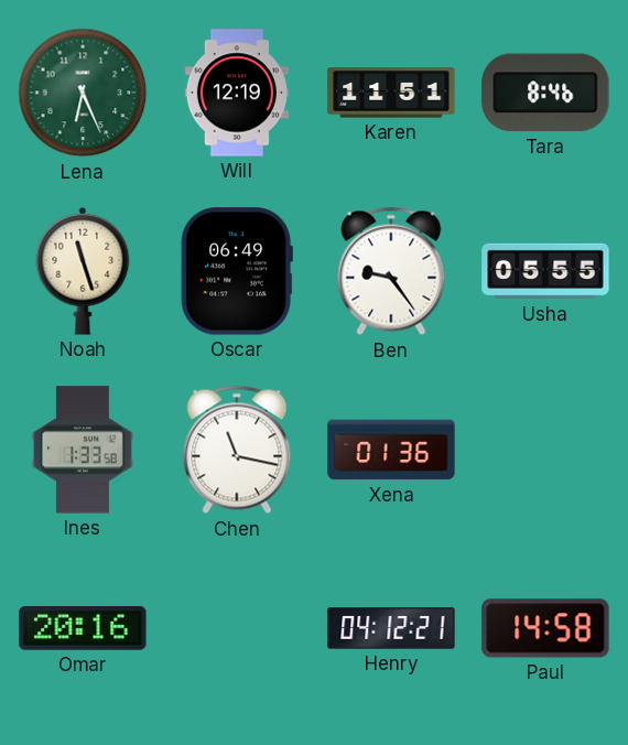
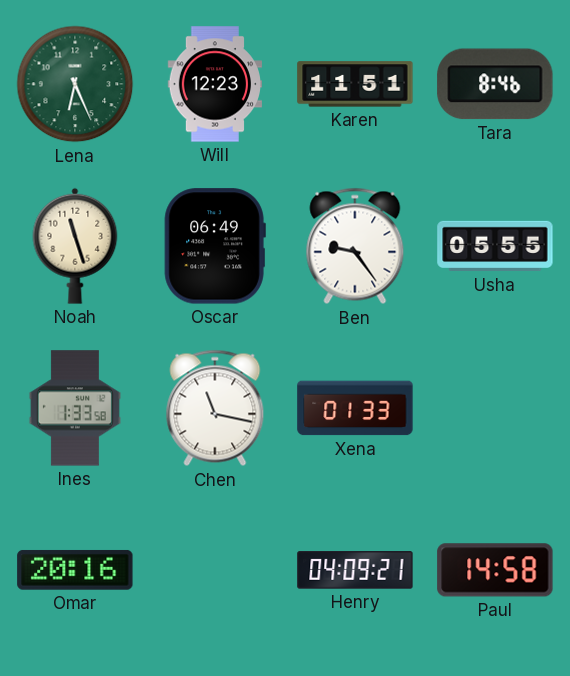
Will: 12:19 -> 12:23
Xena: 01:36 -> 01:33
Henry: 04:12 -> 04:09
